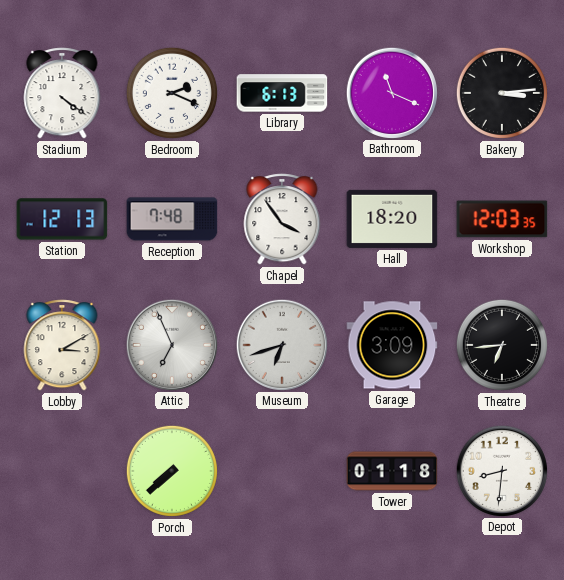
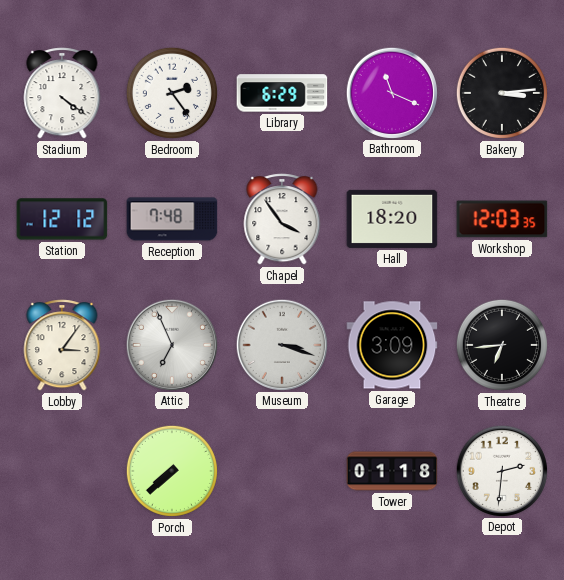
Bedroom: 2:19 -> 2:24
Library: 6:13 -> 6:29
Station: 12:13 -> 12:12
Lobby: 3:10 -> 3:06
Museum: 6:42 -> 3:18
Depot: 8:31 -> 2:31
